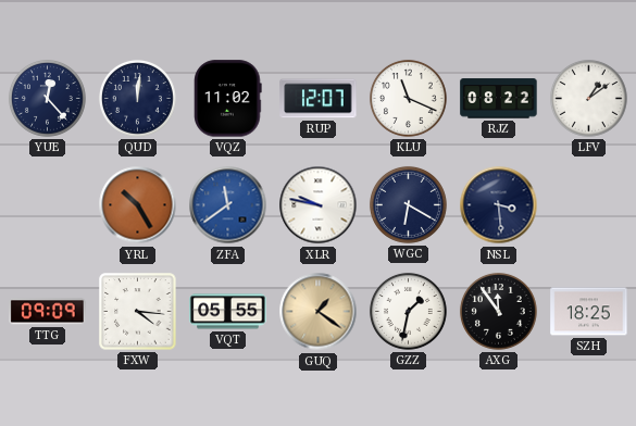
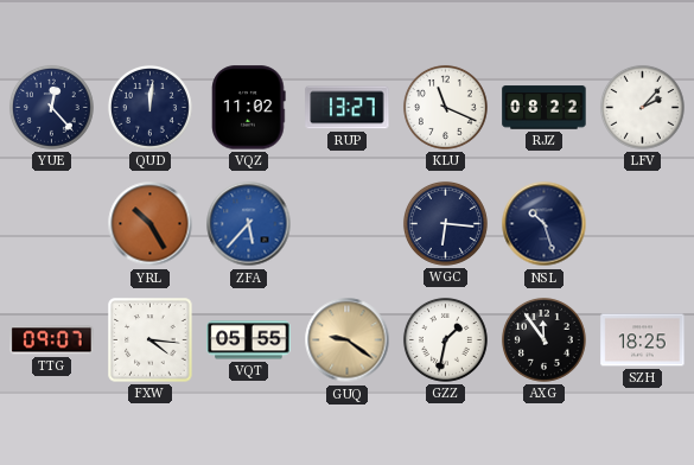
RUP: 12:07 -> 13:27
LFV: 1:09 -> 2:07
ZFA: 11:39 -> 5:37
XLR: 9:47 -> none
WGC: 6:20 -> 6:16
NSL: 3:29 -> 10:27
TTG: 09:09 -> 09:07
GUQ: 1:21 -> 9:21
